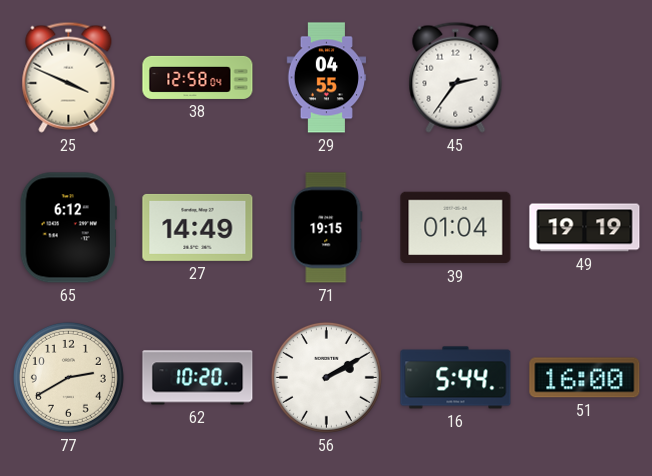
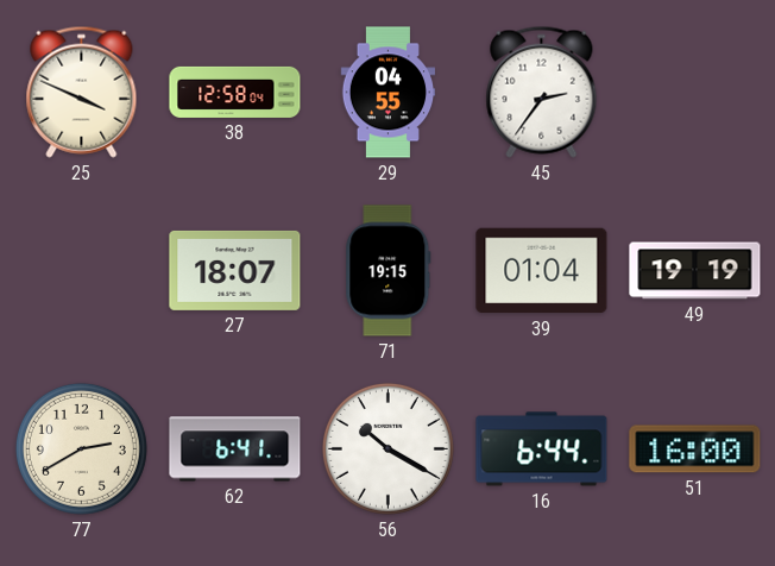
65: 6:12 -> none
27: 14:49 -> 18:07
62: 10:20 -> 6:41
56: 2:10 -> 10:20
16: 5:44 -> 6:44
